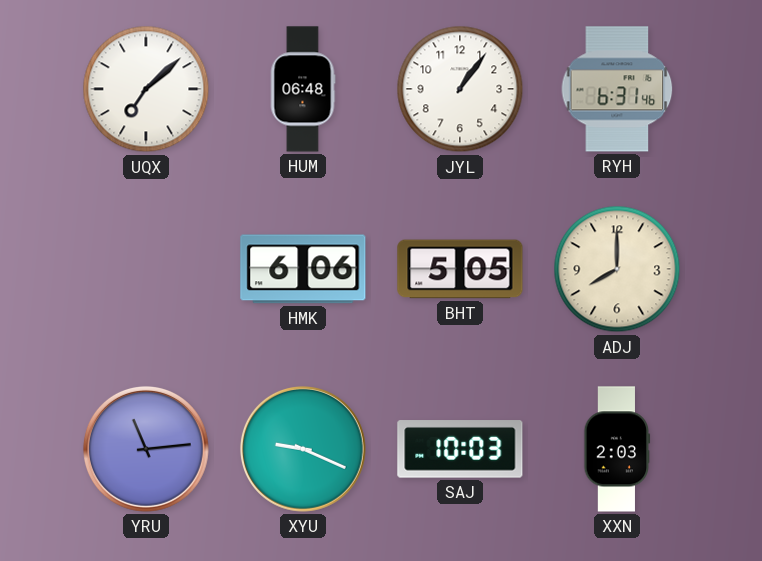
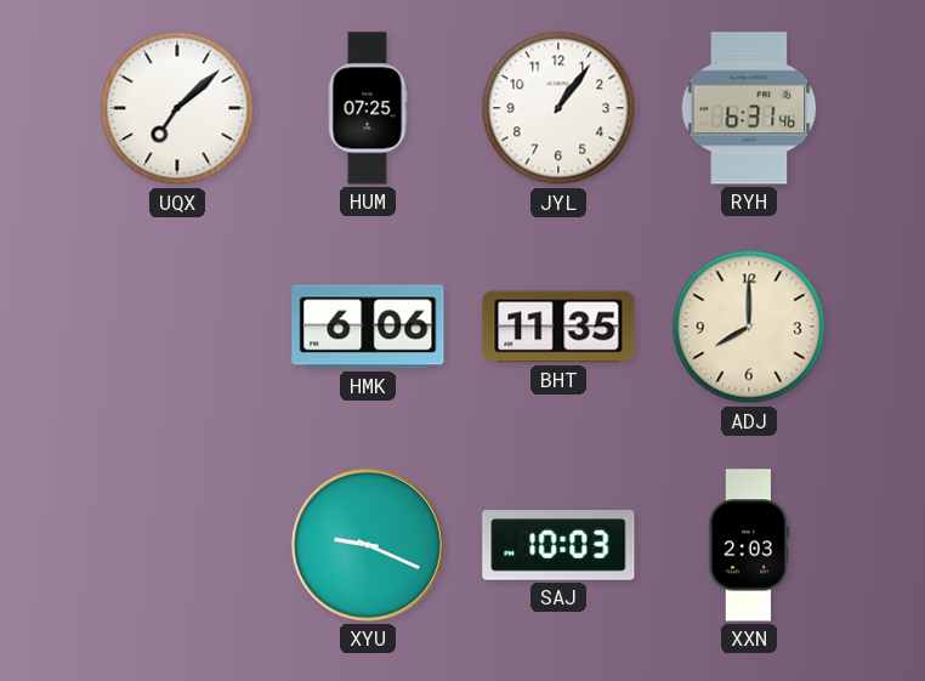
HUM: 06:48 -> 07:25
BHT: 5:05 -> 11:35
YRU: 11:14 -> none
